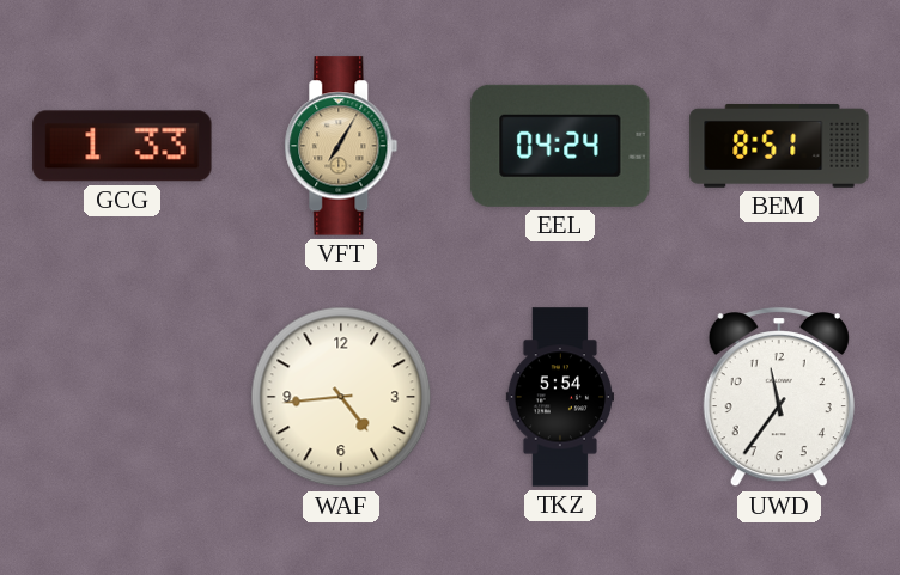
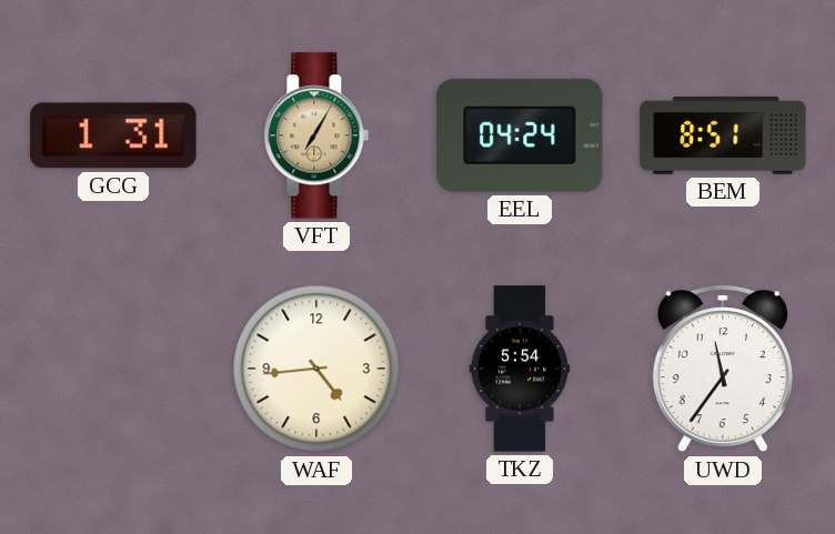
GCG: 1:33 -> 1:31
